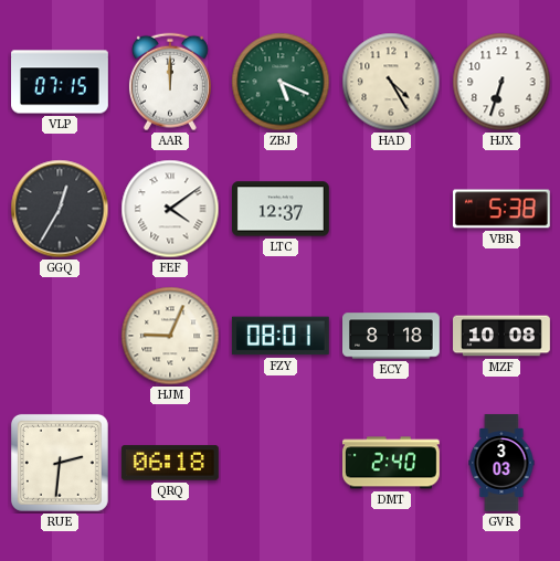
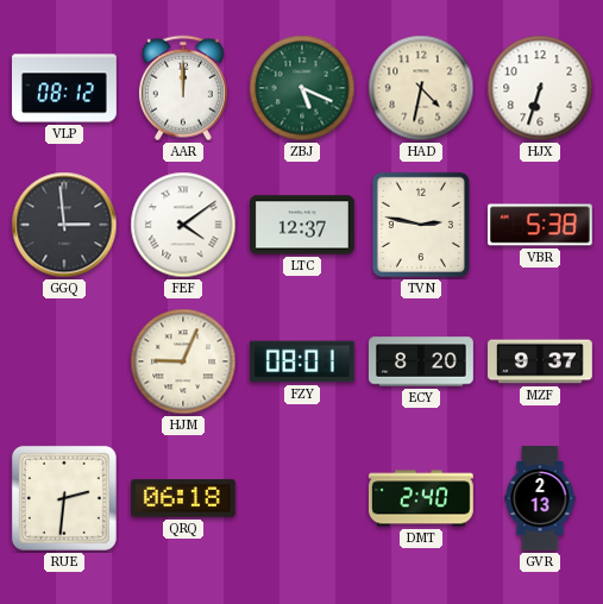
VLP: 07:15 -> 08:12
HAD: 4:25 -> 4:32
GGQ: 12:35 -> 2:59
TVN: none -> 2:47
ECY: 8:18 -> 8:20
MZF: 10:08 -> 9:37
GVR: 3:03 -> 2:13
